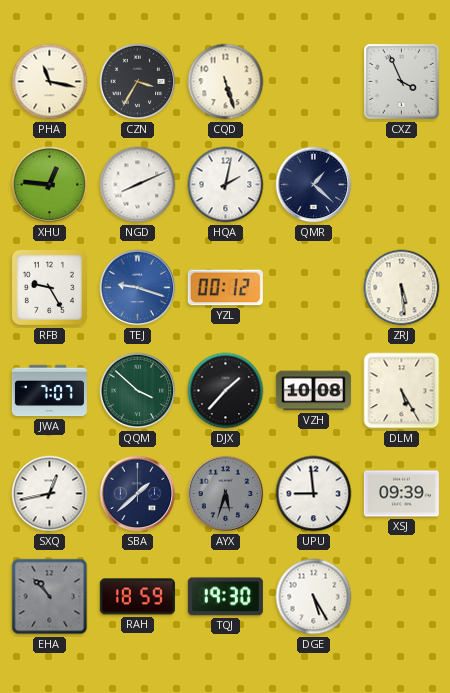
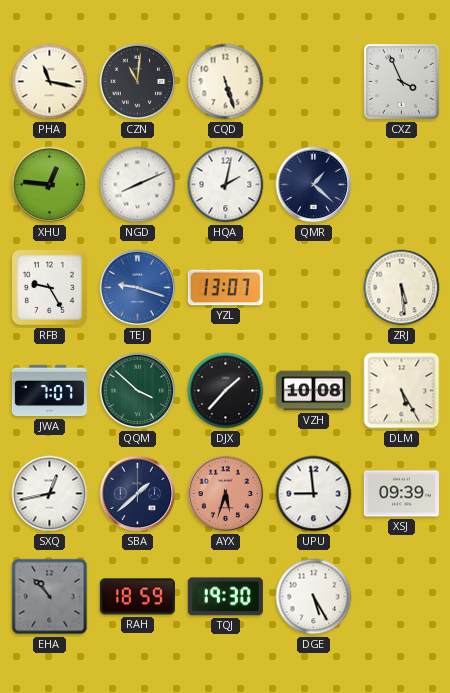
CZN: 3:35 -> 11:01
YZL: 00:12 -> 13:07
AYX dial: grey -> salmon
